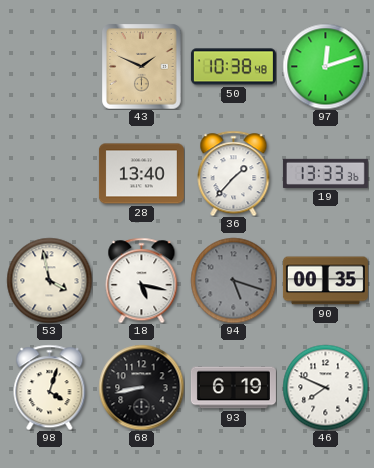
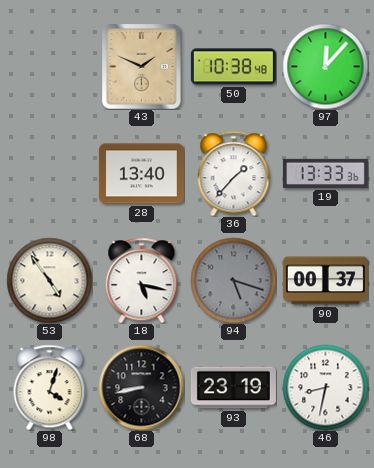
97: 12:12 -> 12:07
53: 3:58 -> 4:54
90: 00:35 -> 00:37
93: 6:19 -> 23:19
46: 7:49 -> 8:32
